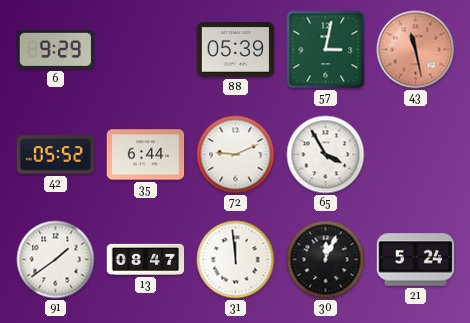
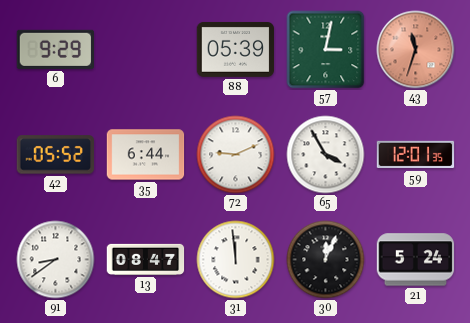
43: 11:28 -> 11:33
59: none -> 12:01
91: 1:39 -> 8:39
